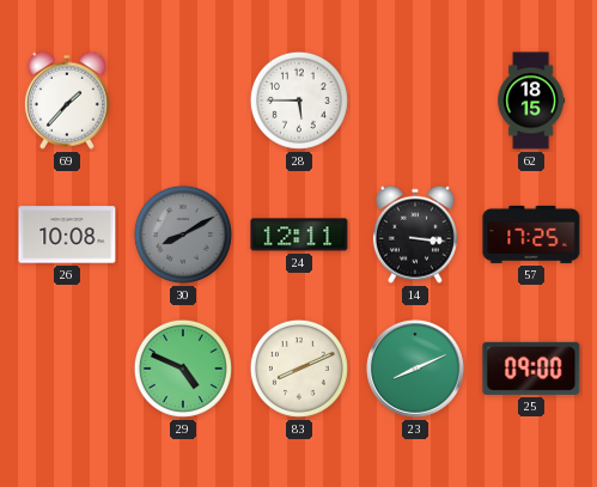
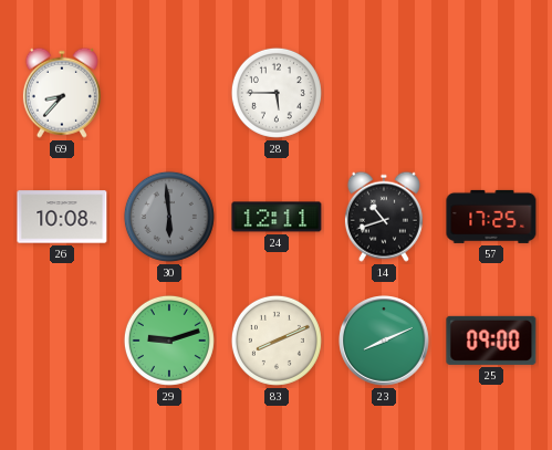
69: 1:37 -> 8:37
62: 18:15 -> none
30: 8:10 -> 5:59
14: 3:16 -> 10:42
29: 4:49 -> 9:12
